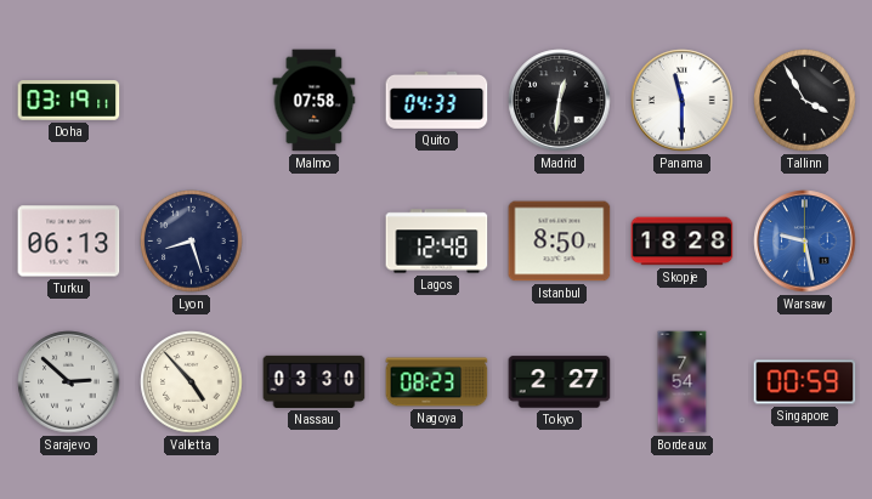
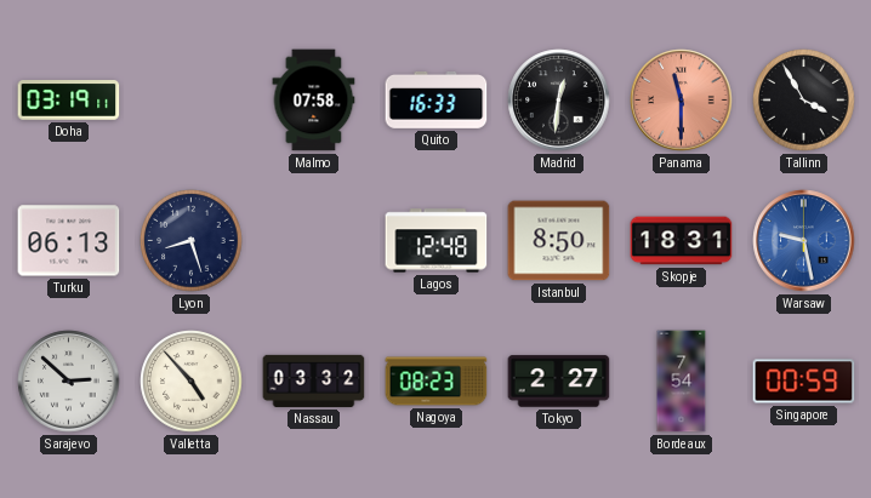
Quito: 04:33 -> 16:33
Panama dial: white -> salmon
Skopje: 18:28 -> 18:31
Nassau: 03:30 -> 03:32
